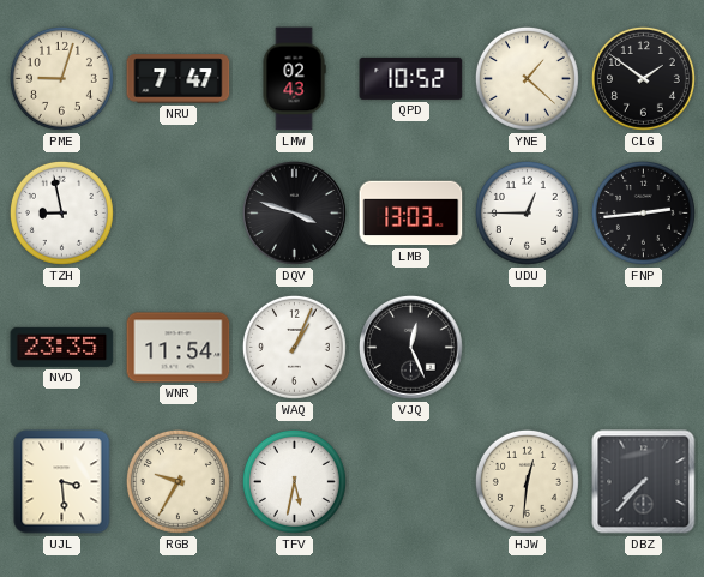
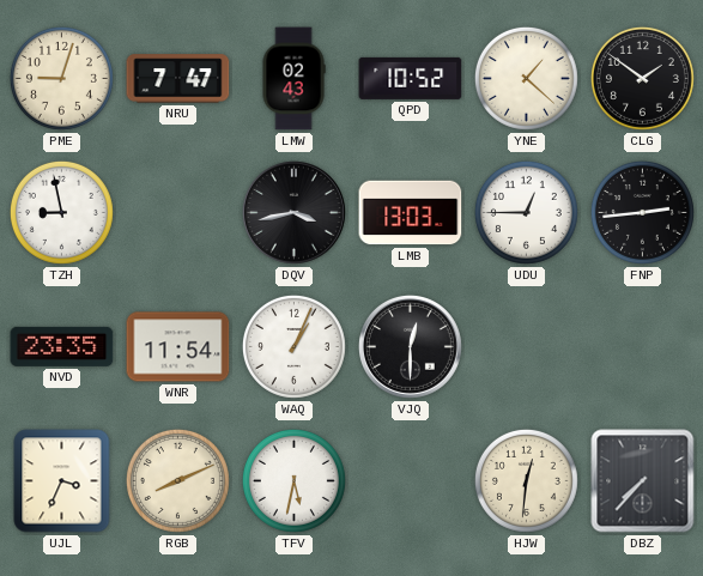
DQV: 3:48 -> 3:43
VJQ: 12:26 -> 12:30
UJL: 3:29 -> 3:34
RGB: 9:35 -> 8:11
